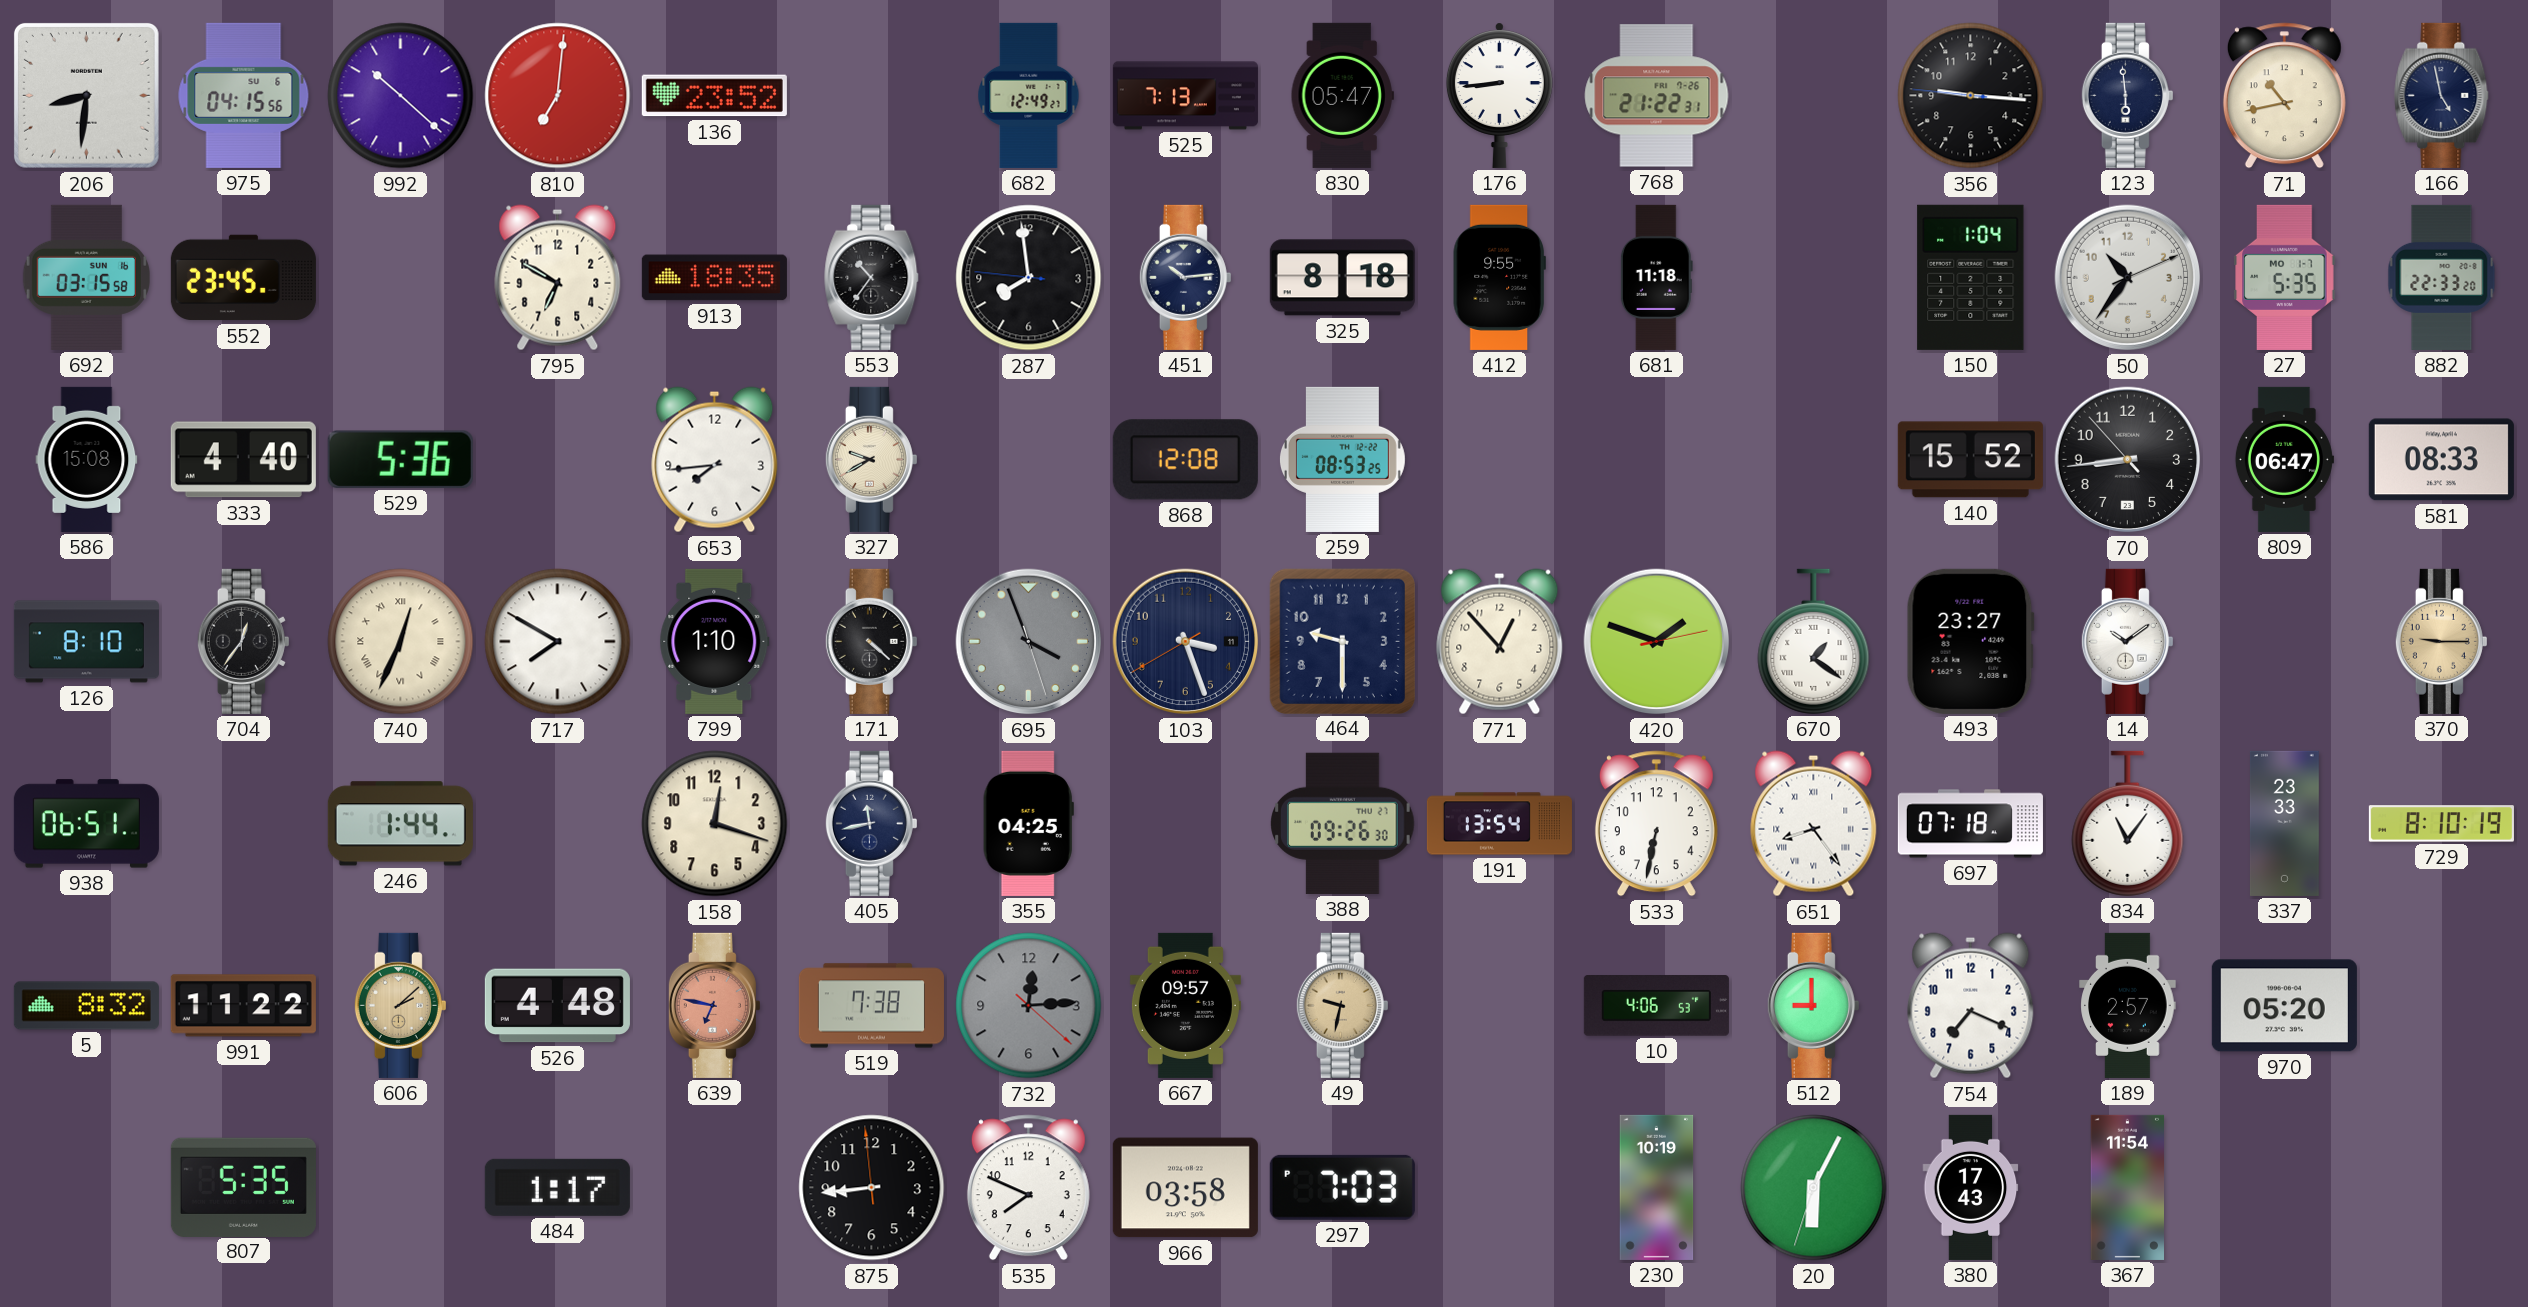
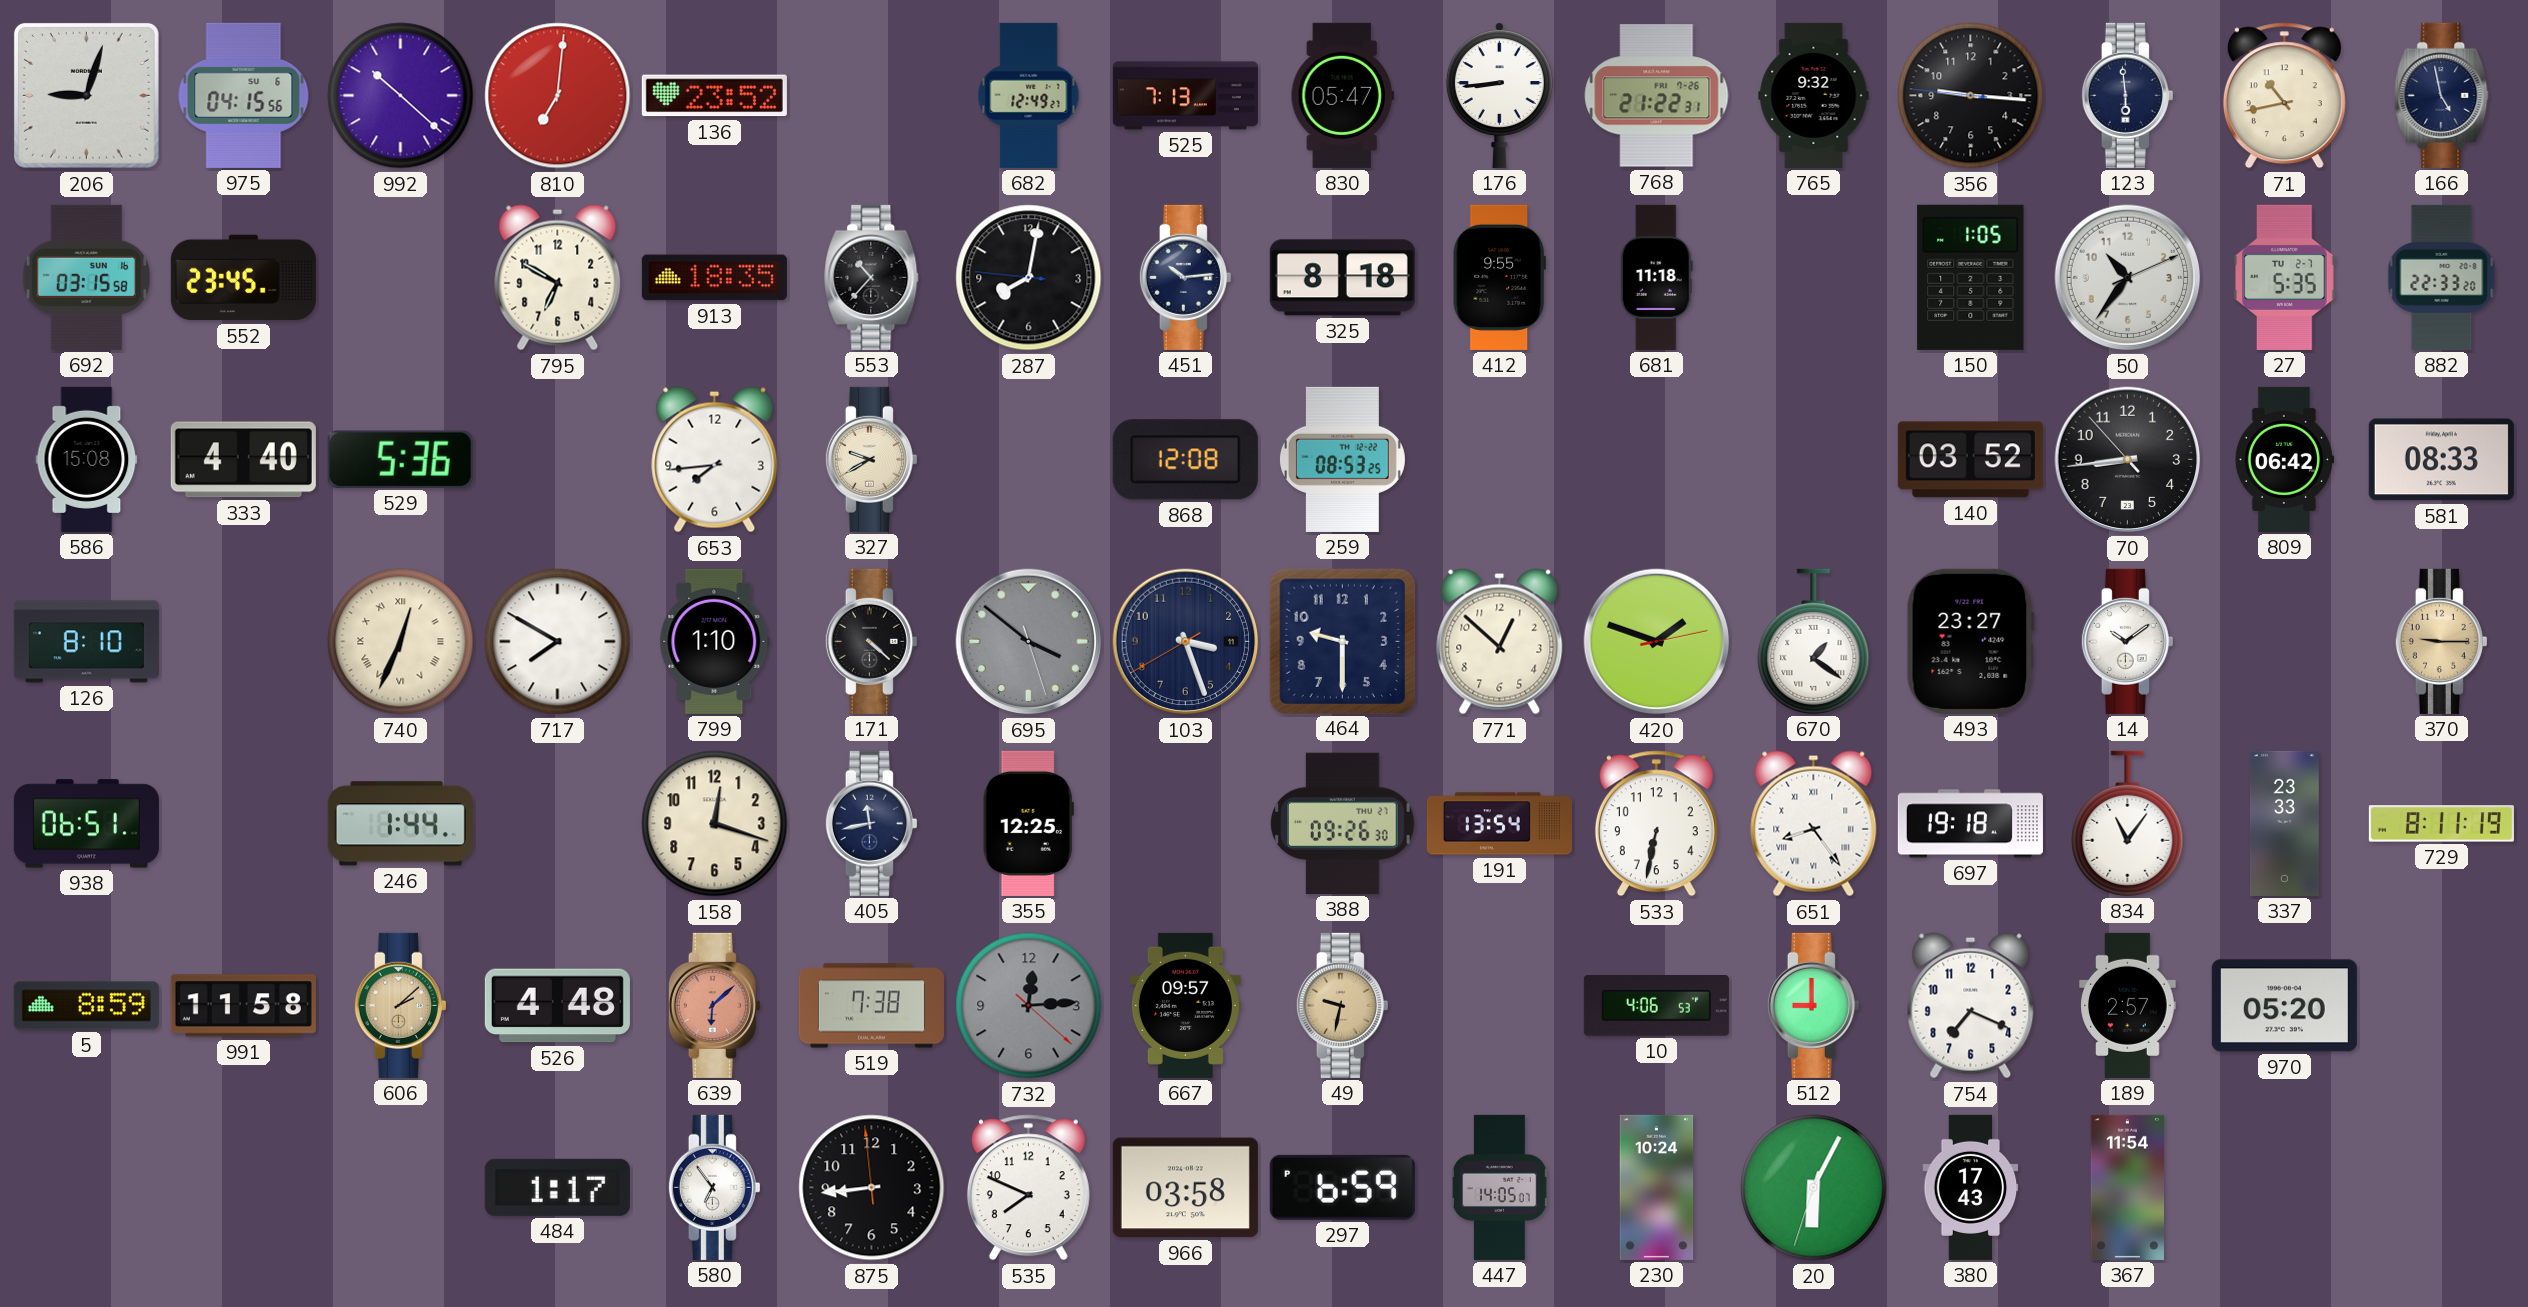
206: 8:31 -> 9:03
765: none -> 9:32
553: 10:36 -> 10:37
287: 7:58 -> 8:01
150: 1:04 -> 1:05
27 date: MO 1-7 -> TU 2-7
140: 15:52 -> 03:52
809: 06:47 -> 06:42
704: 12:36 -> none
695: 3:56 -> 3:51
771: 12:53 -> 12:52
355: 04:25 -> 12:25
697: 07:18 -> 19:18
729: 8:10 -> 8:11
5: 8:32 -> 8:59
991: 11:22 -> 11:58
639: 6:47 -> 6:08
807: 5:35 -> none
580: none -> 6:54
297: 7:03 -> 6:59
447: none -> 14:05
230: 10:19 -> 10:24
